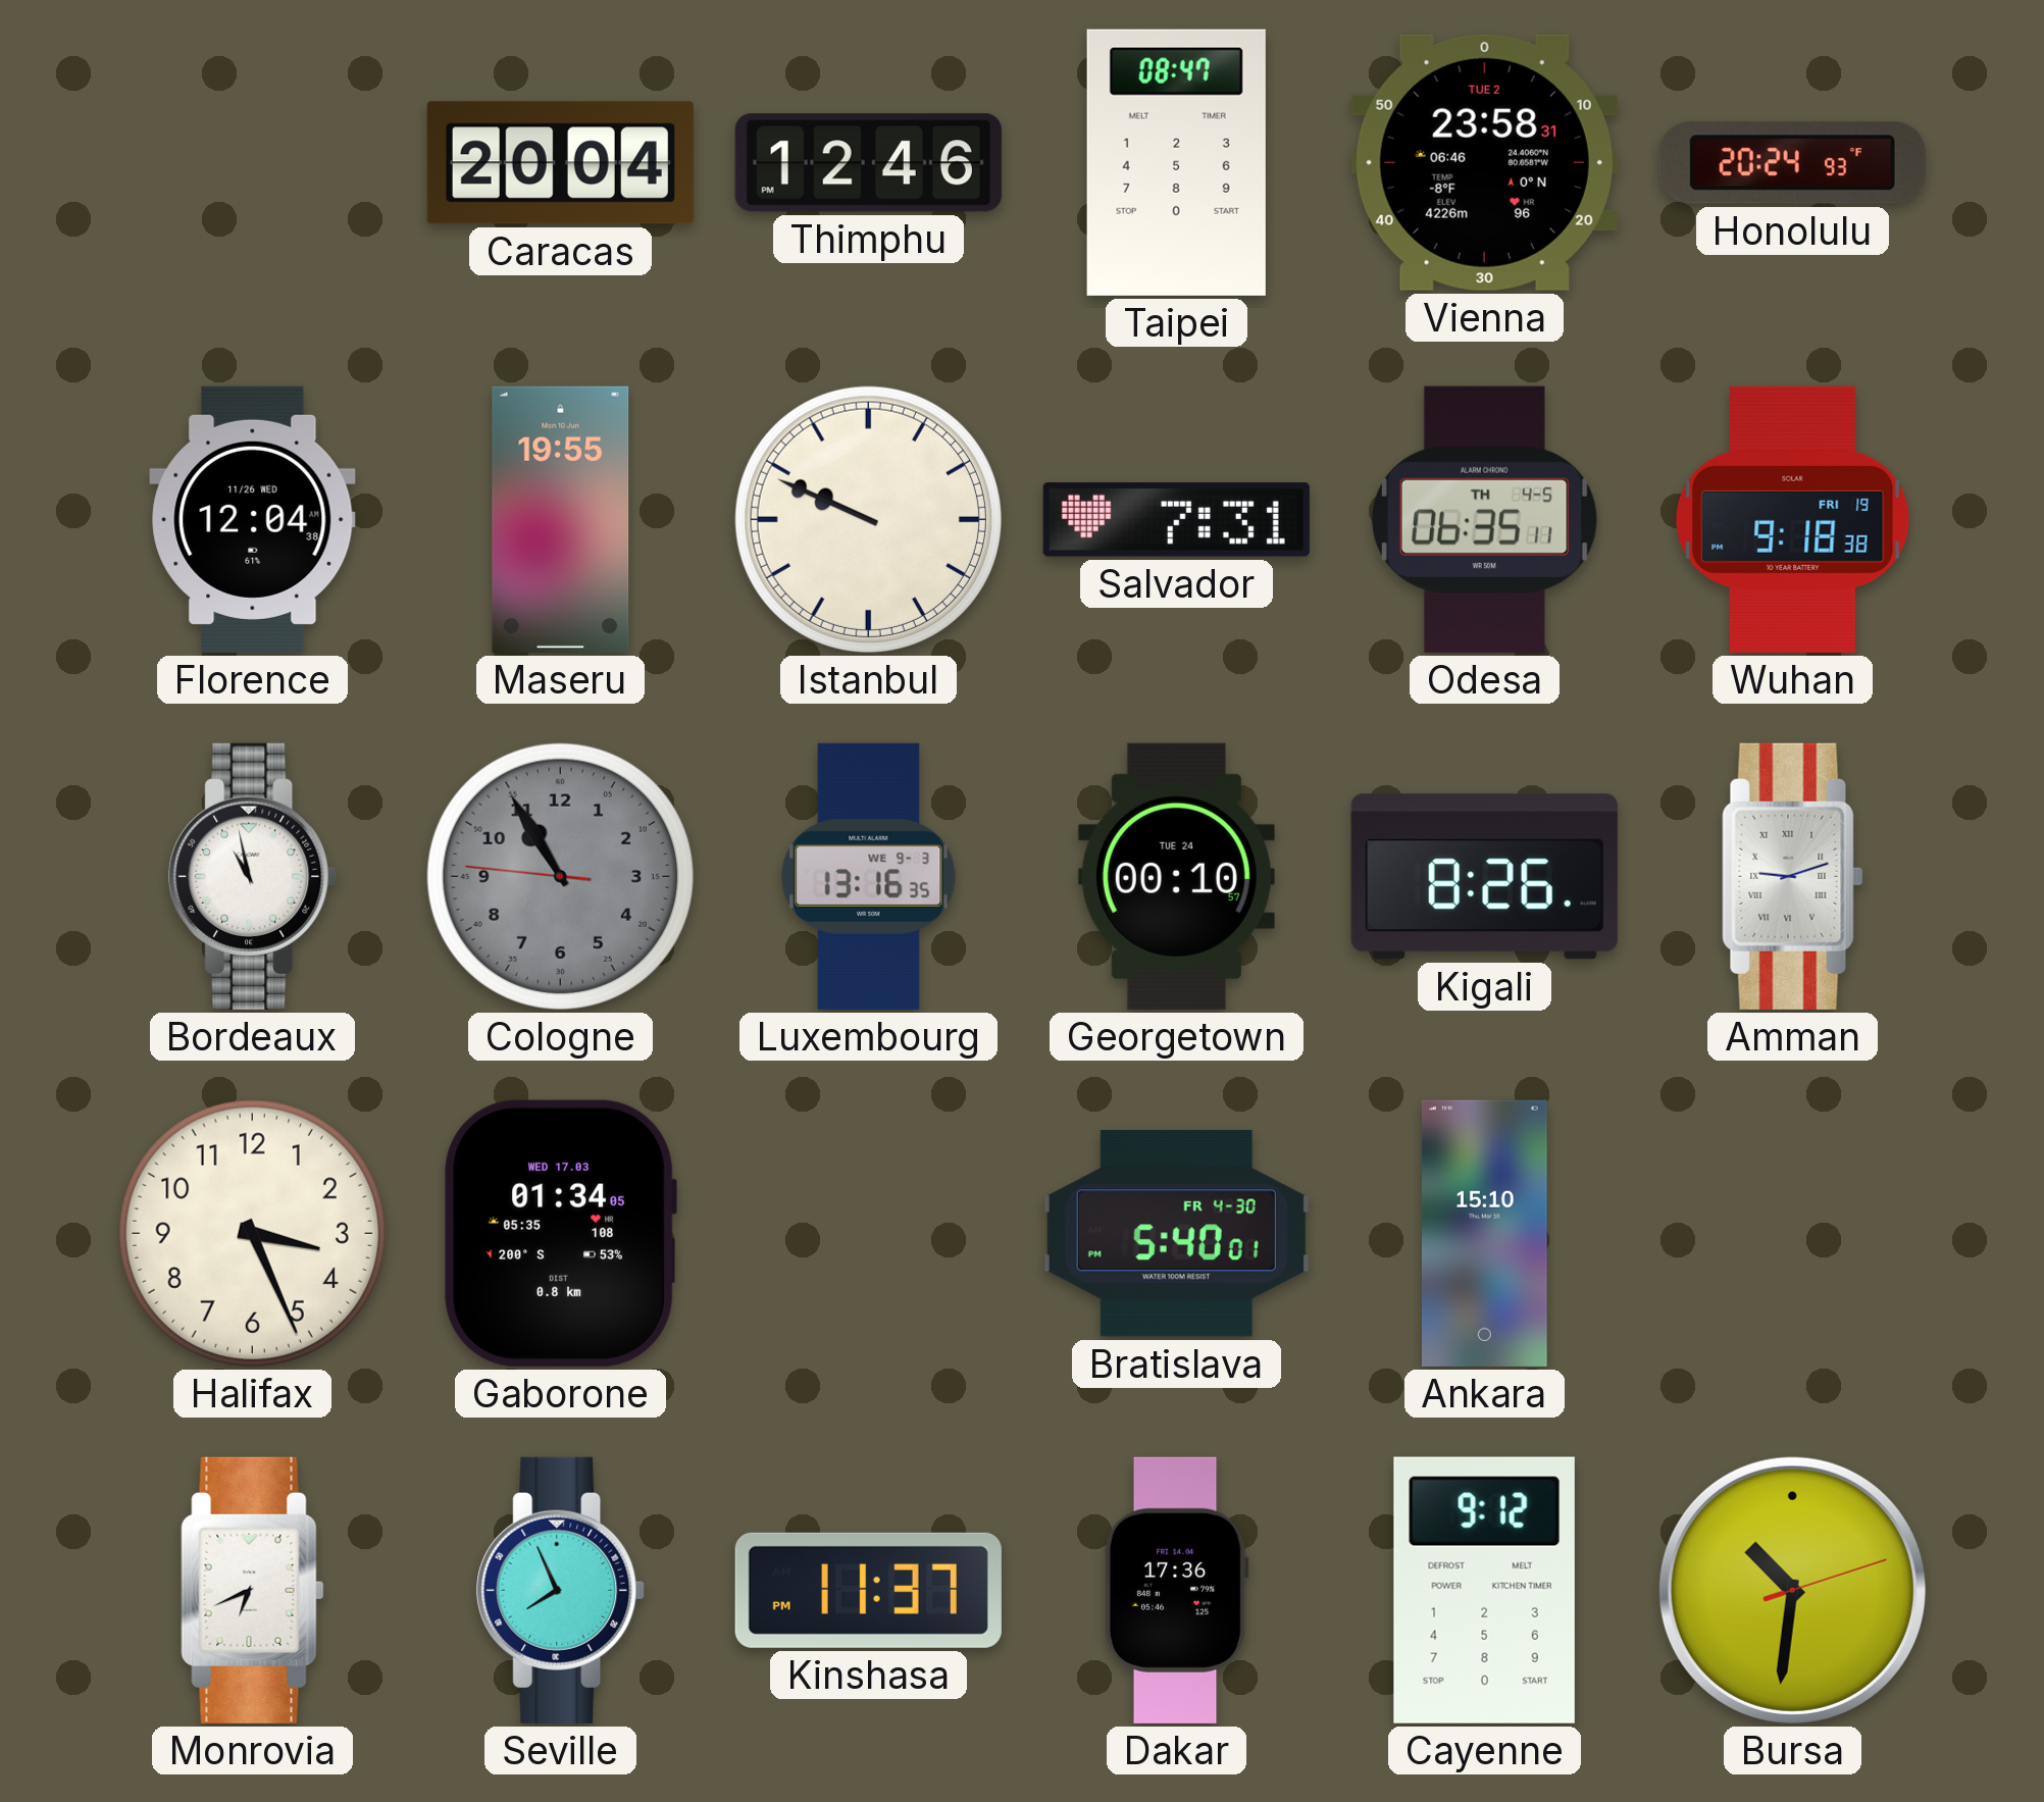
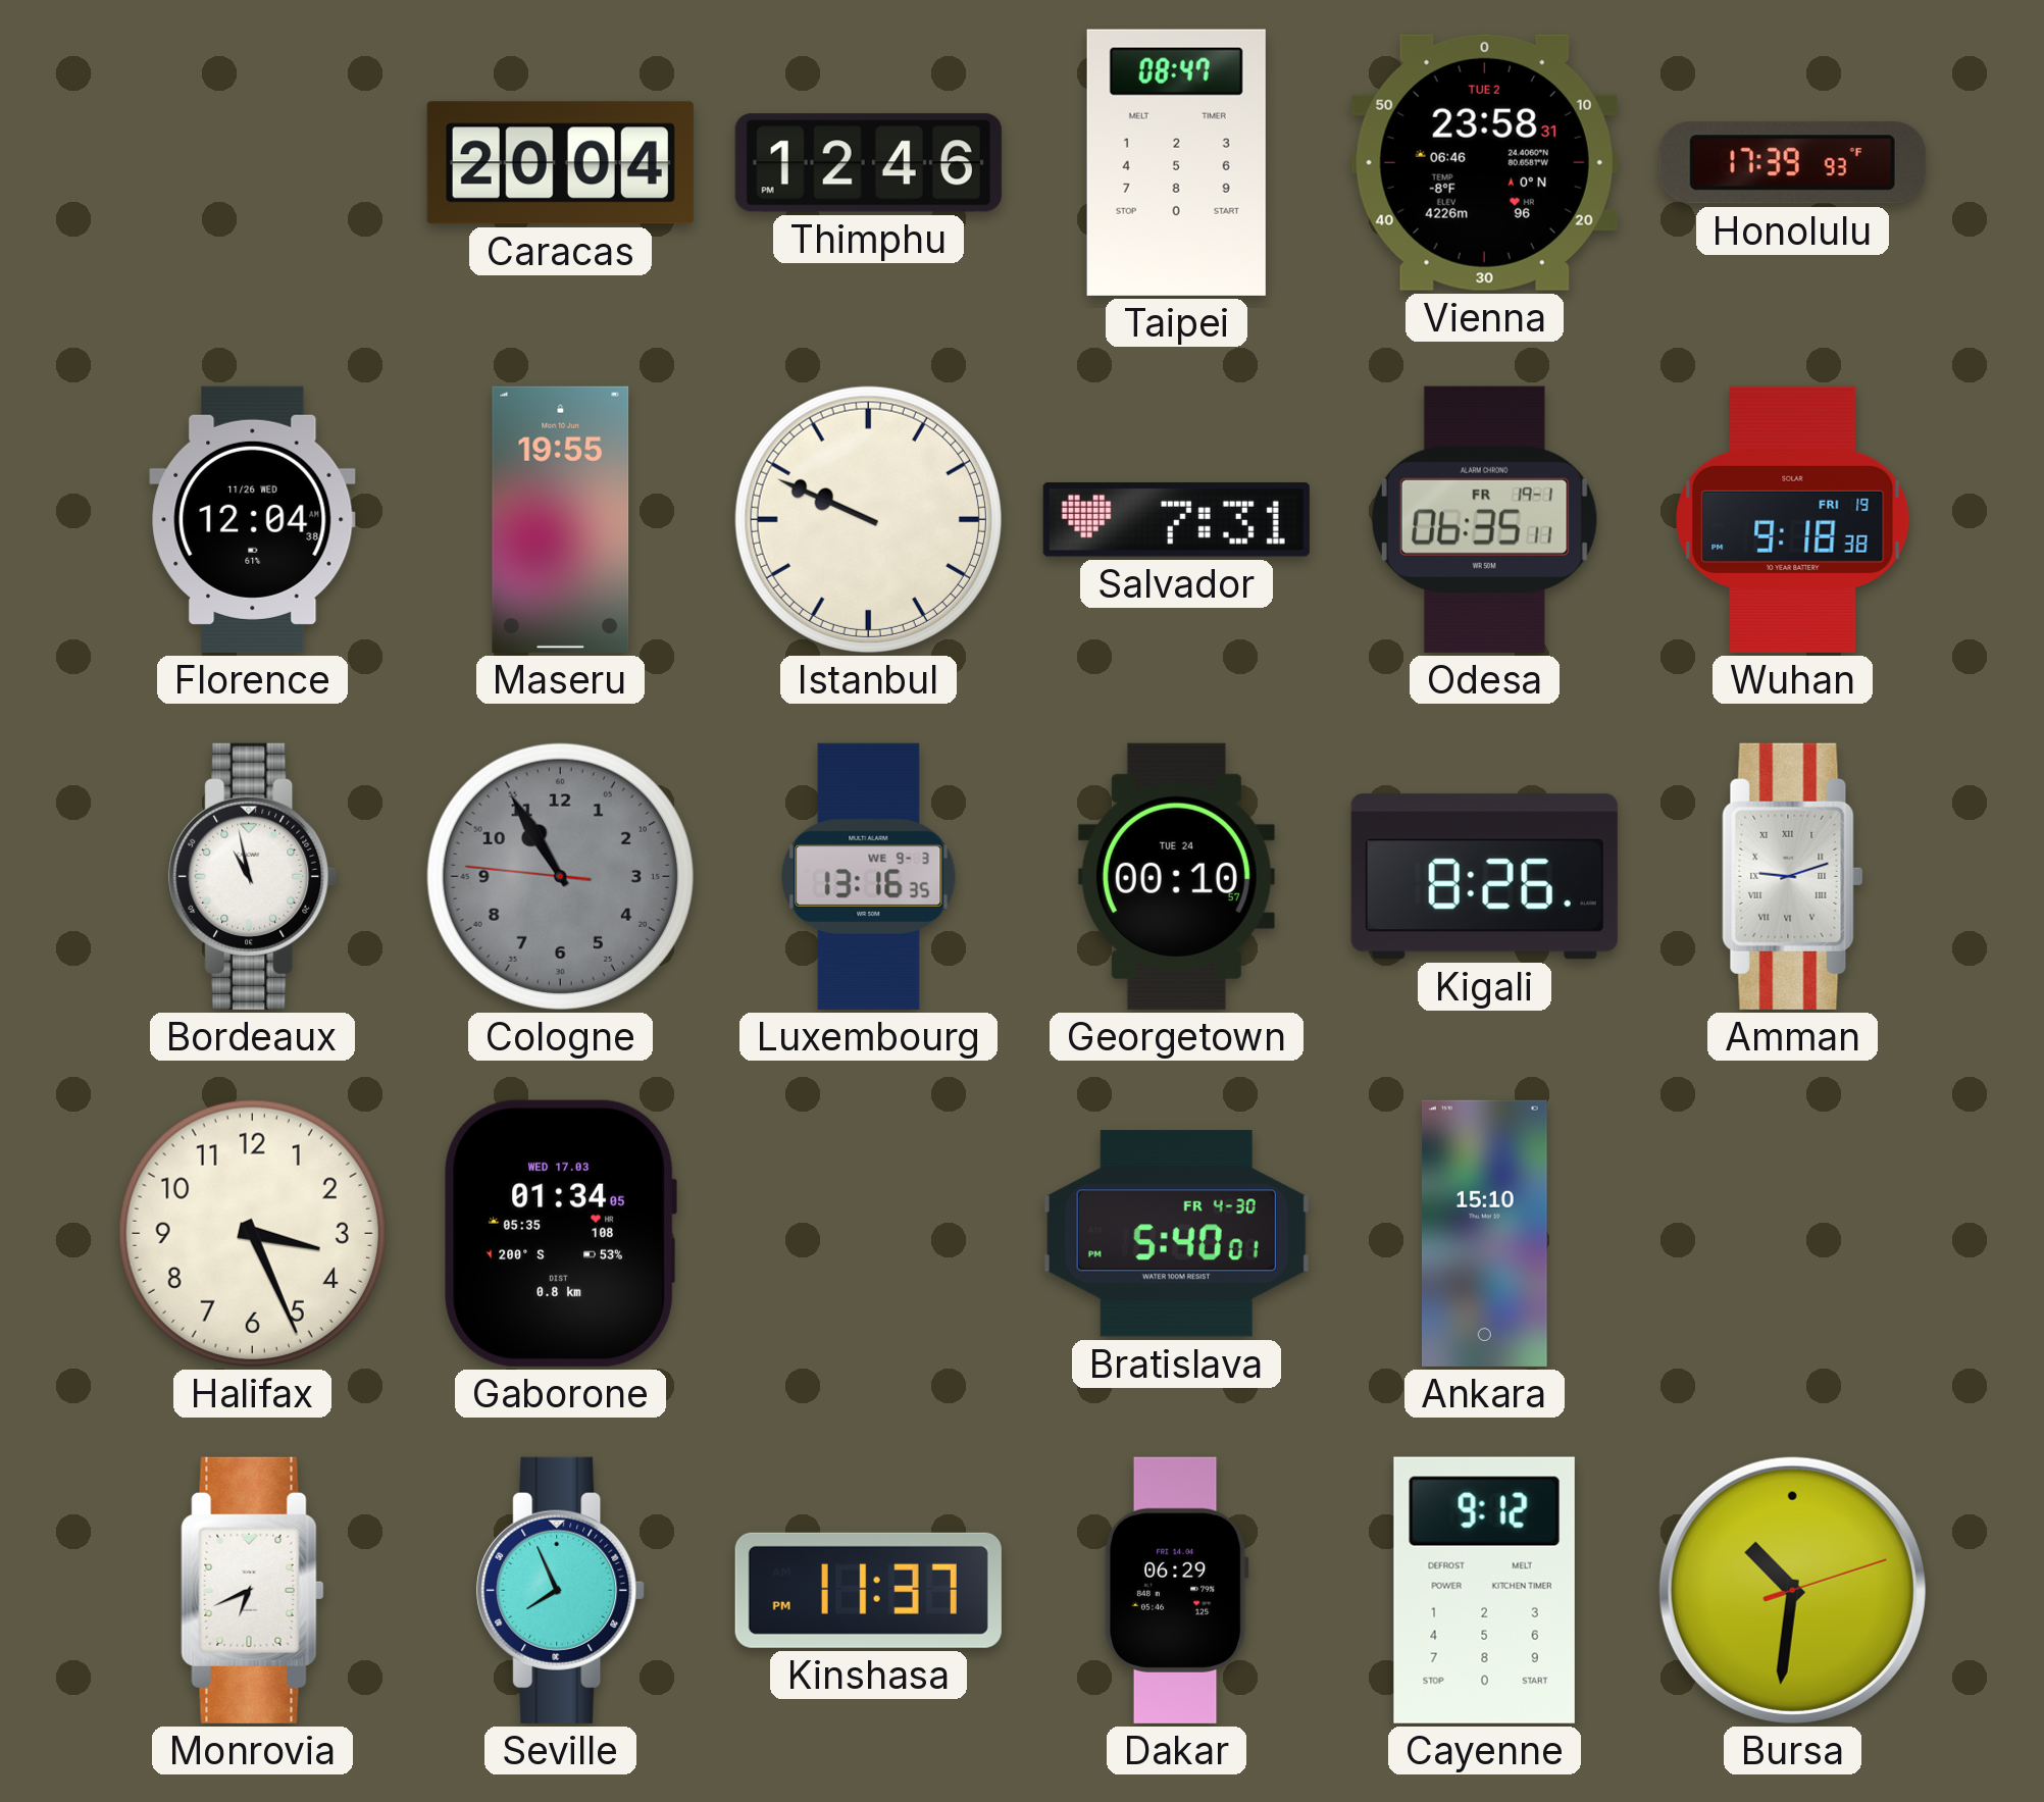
Honolulu: 20:24 -> 17:39
Odesa date: TH 4-5 -> FR 19-1
Dakar: 17:36 -> 06:29
